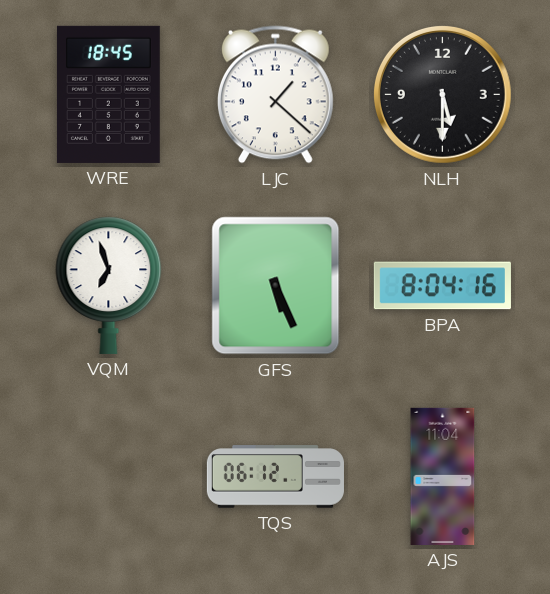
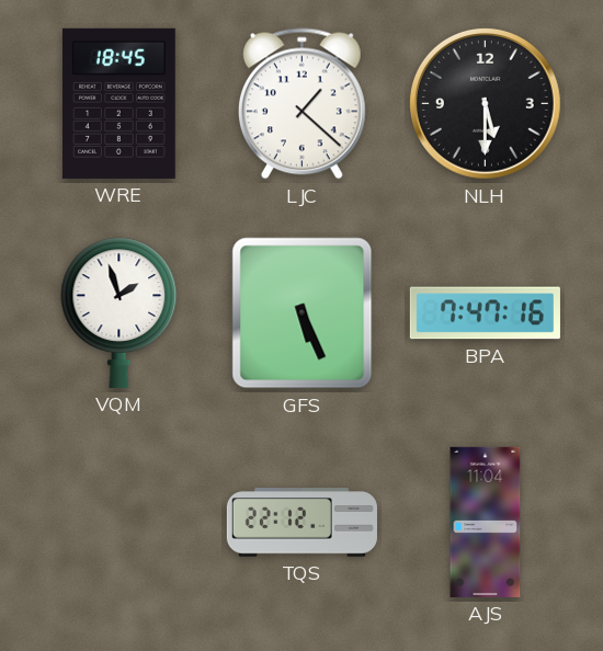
VQM: 6:57 -> 1:57
BPA: 8:04 -> 7:47
TQS: 06:12 -> 22:12
